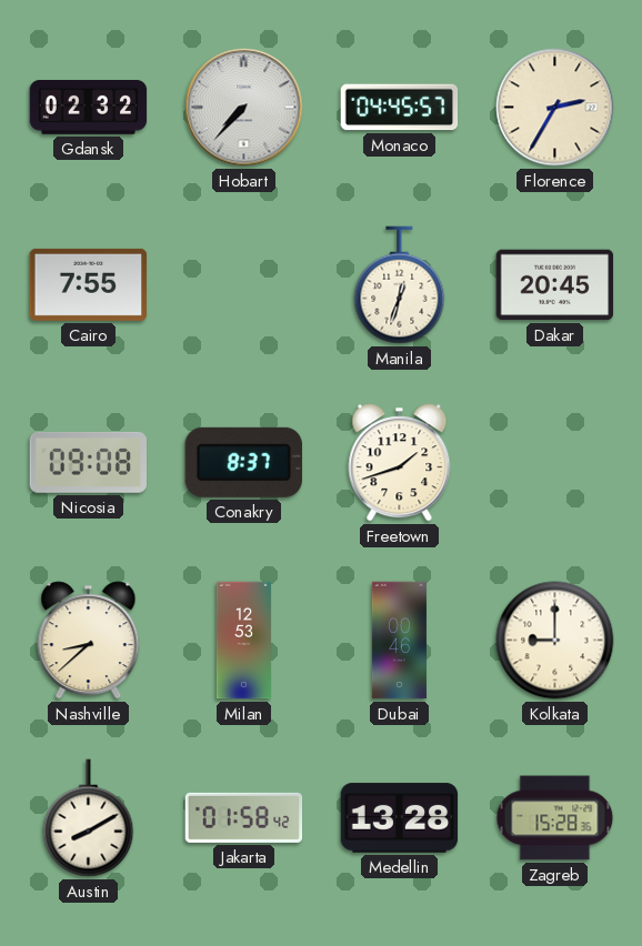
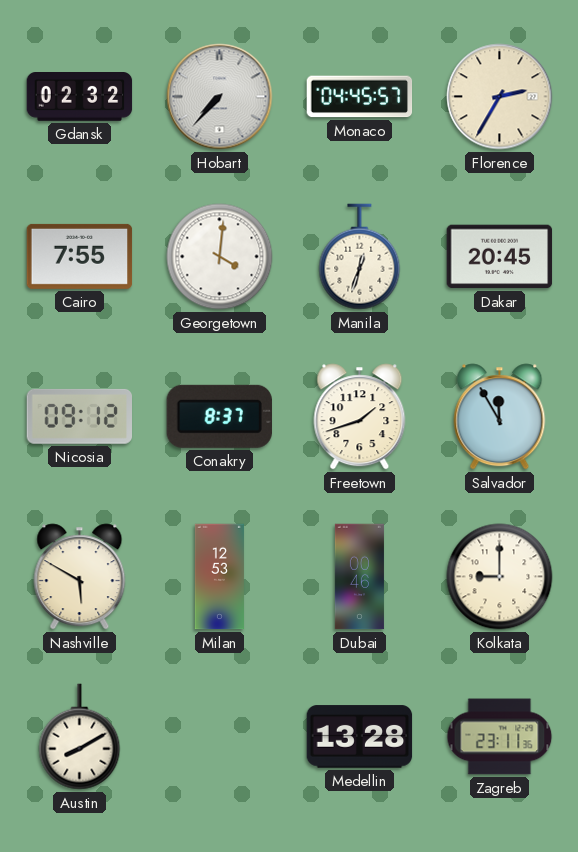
Georgetown: none -> 4:01
Nicosia: 09:08 -> 09:12
Salvador: none -> 11:55
Nashville: 8:38 -> 5:50
Jakarta: 01:58 -> none
Zagreb: 15:28 -> 23:11
